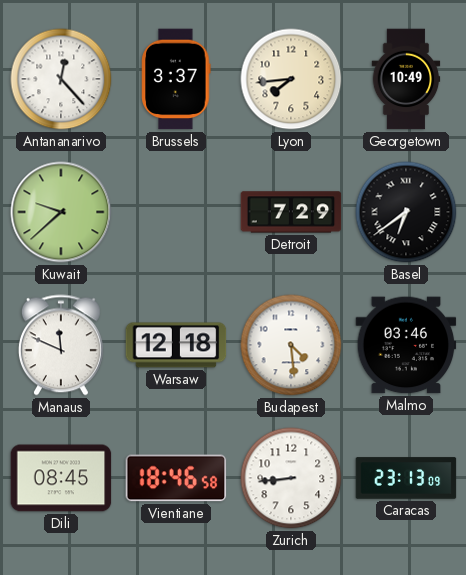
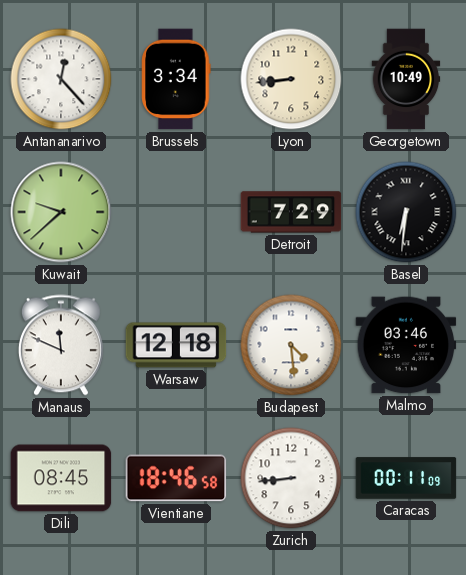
Brussels: 3:37 -> 3:34
Lyon: 7:44 -> 8:44
Basel: 6:39 -> 6:31
Caracas: 23:13 -> 00:11
